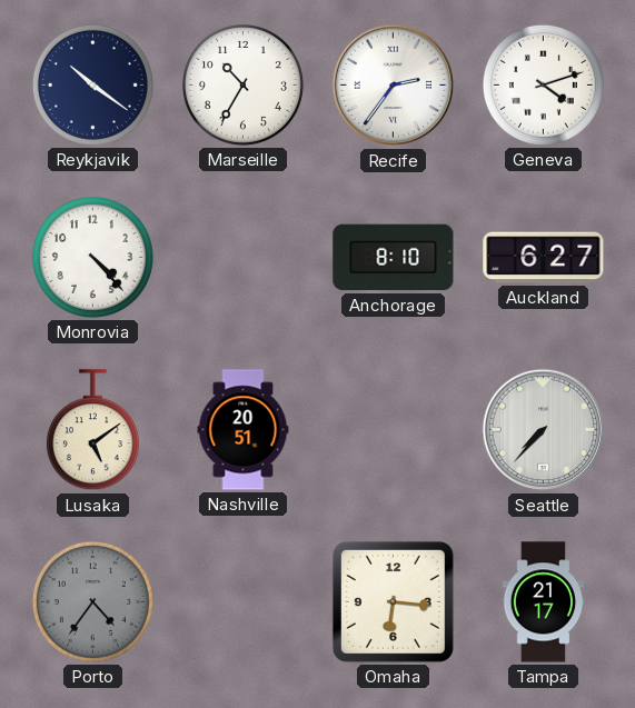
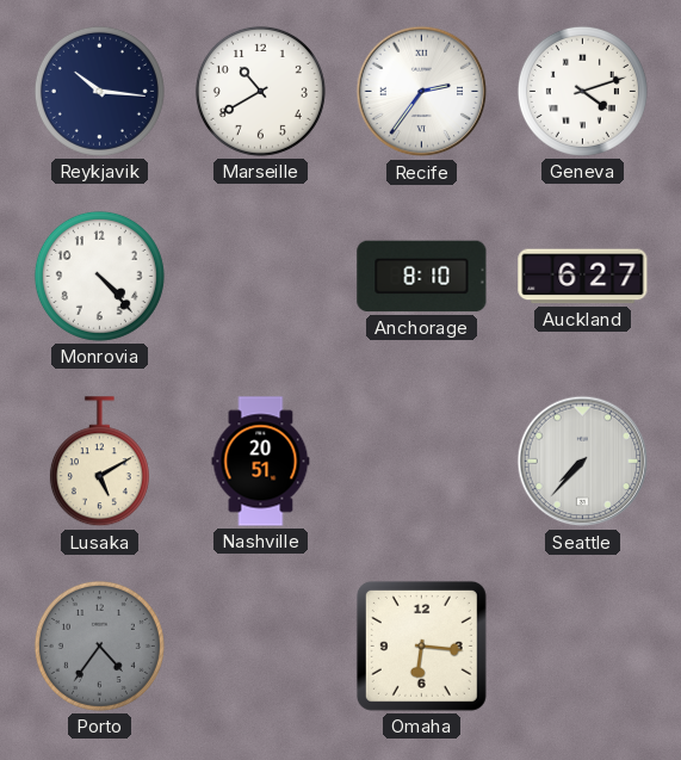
Reykjavik: 10:21 -> 10:16
Marseille: 10:35 -> 10:40
Lusaka: 5:09 -> 5:10
Tampa: 21:17 -> none
